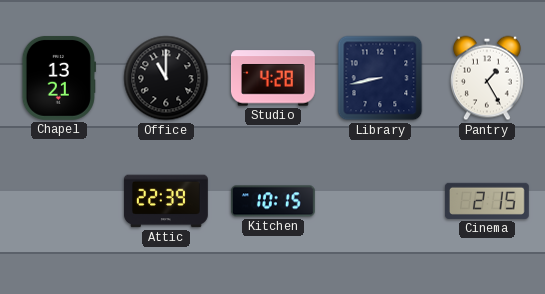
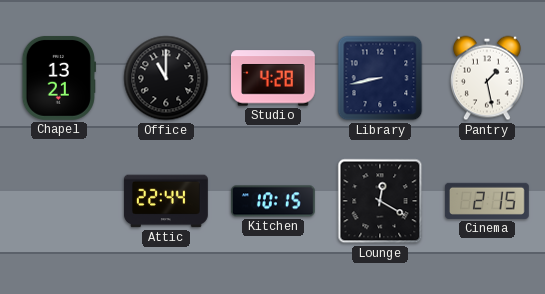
Pantry: 1:25 -> 1:28
Attic: 22:39 -> 22:44
Lounge: none -> 12:20
